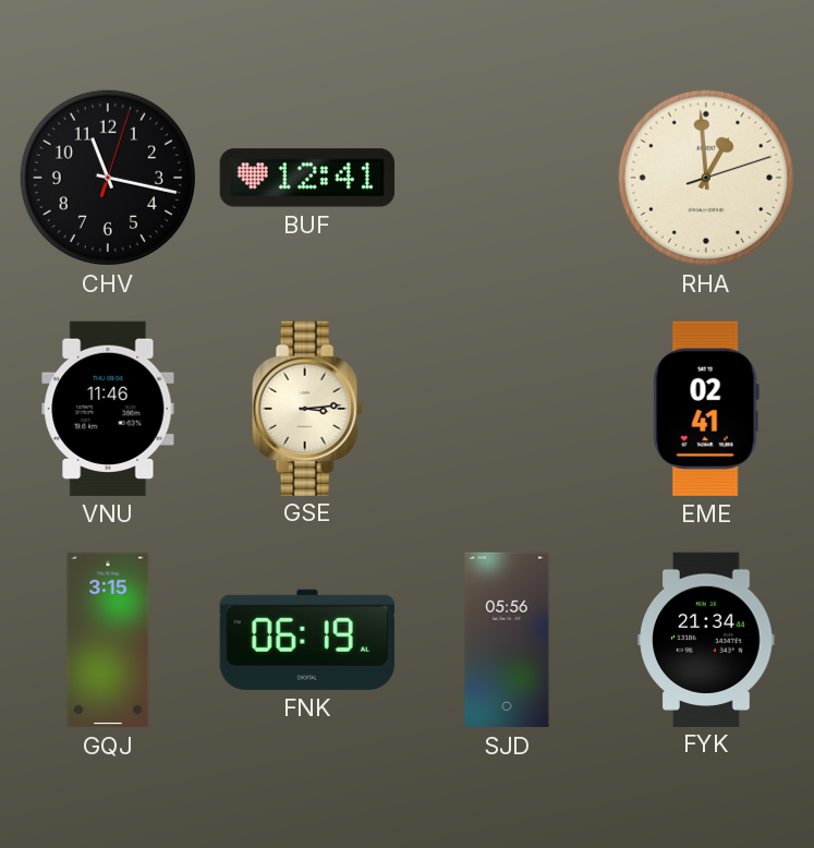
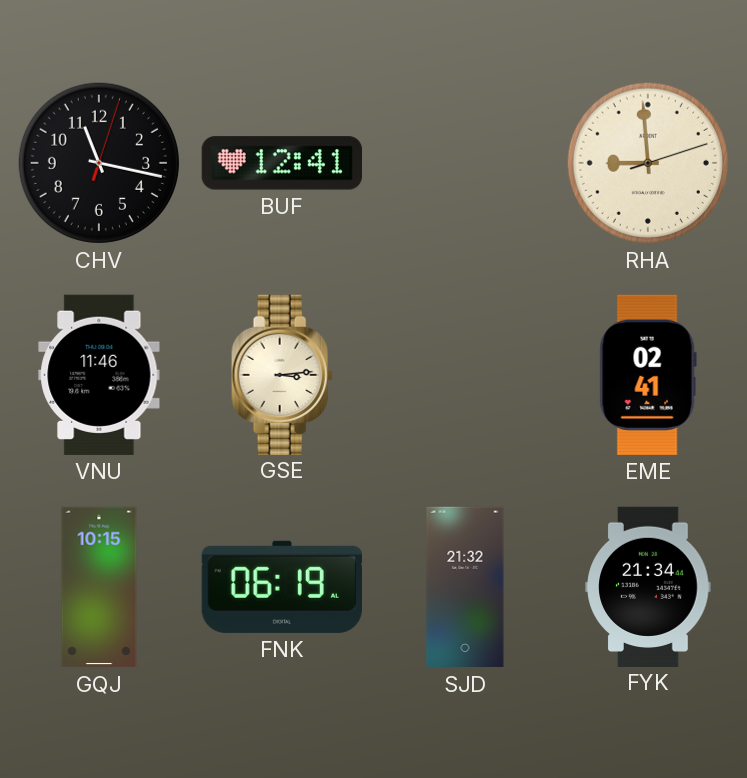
RHA: 12:59 -> 8:59
GQJ: 3:15 -> 10:15
SJD: 05:56 -> 21:32
